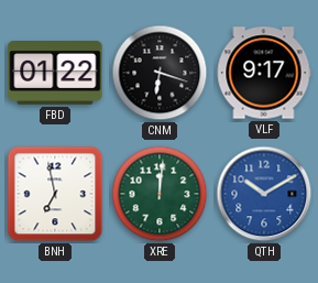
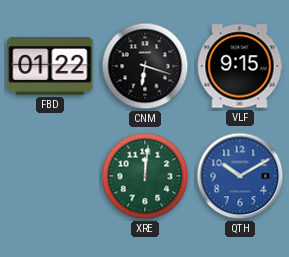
VLF: 9:17 -> 9:15
BNH: 6:58 -> none
